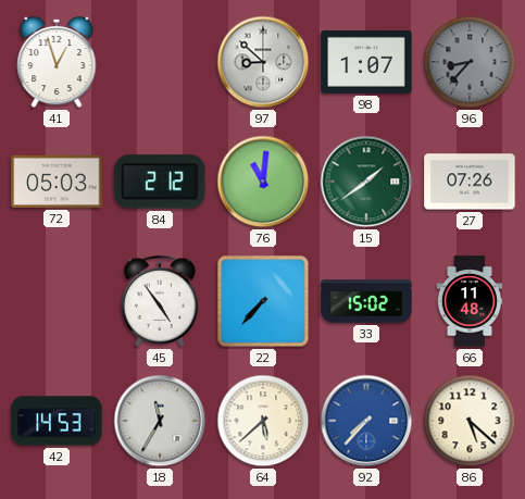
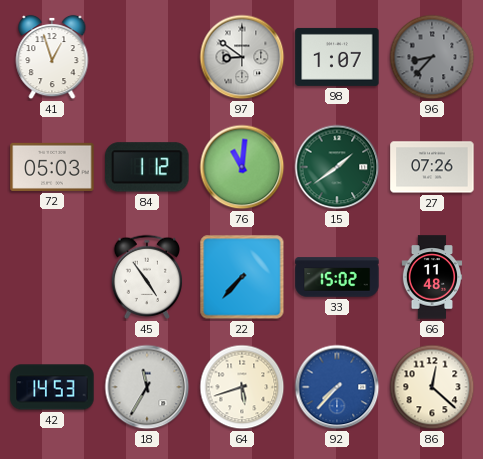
97: 8:52 -> 8:51
84: 2:12 -> 1:12
64: 5:38 -> 5:42
86: 5:22 -> 12:22
